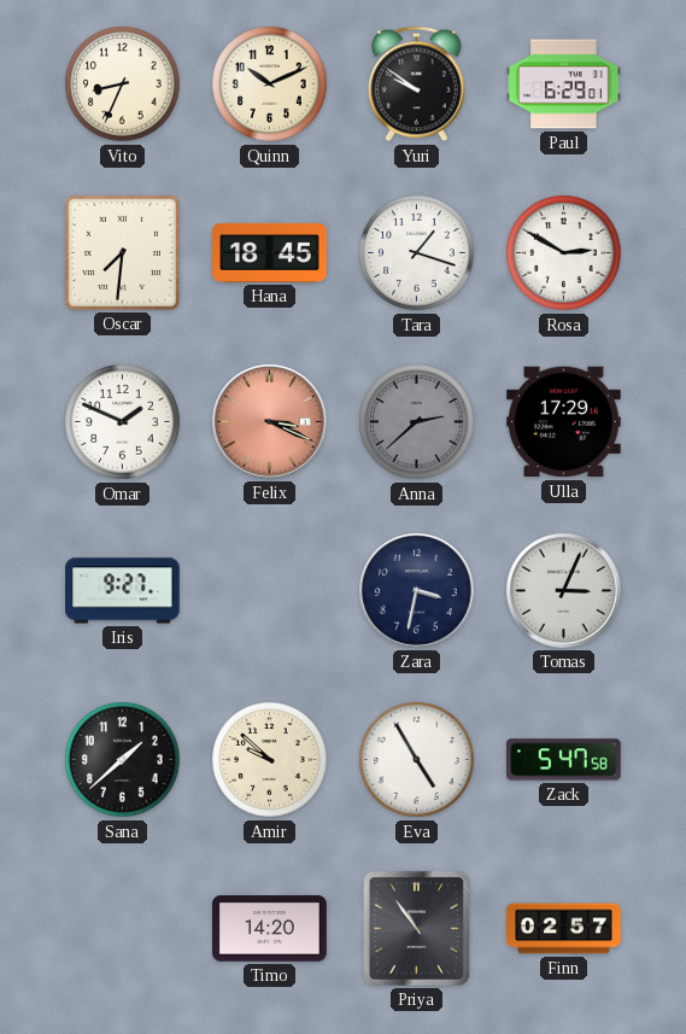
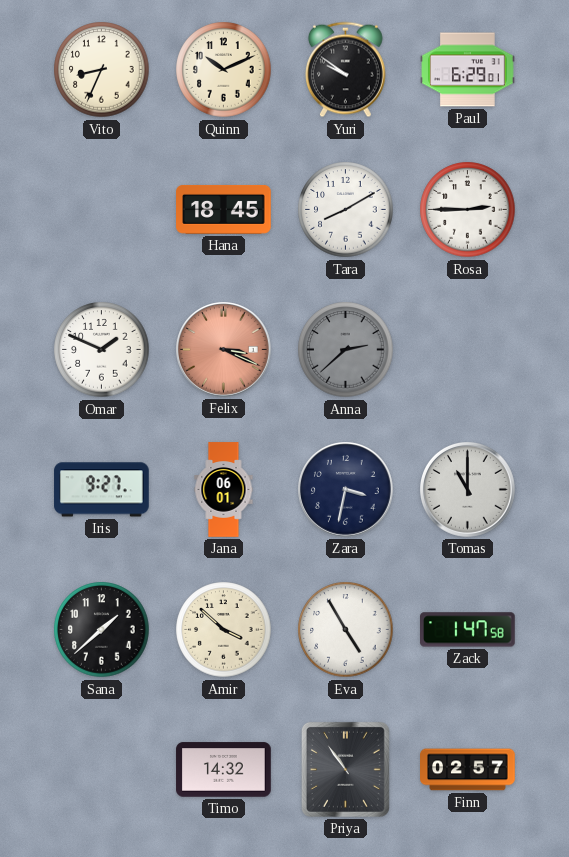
Oscar: 7:31 -> none
Tara: 1:18 -> 8:10
Rosa: 2:50 -> 2:45
Ulla: 17:29 -> none
Jana: none -> 06:01
Tomas: 3:04 -> 11:00
Amir: 9:52 -> 3:52
Zack: 5:47 -> 1:47
Timo: 14:20 -> 14:32
